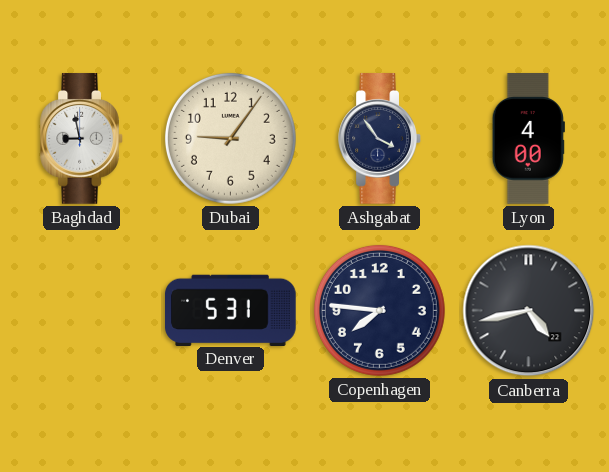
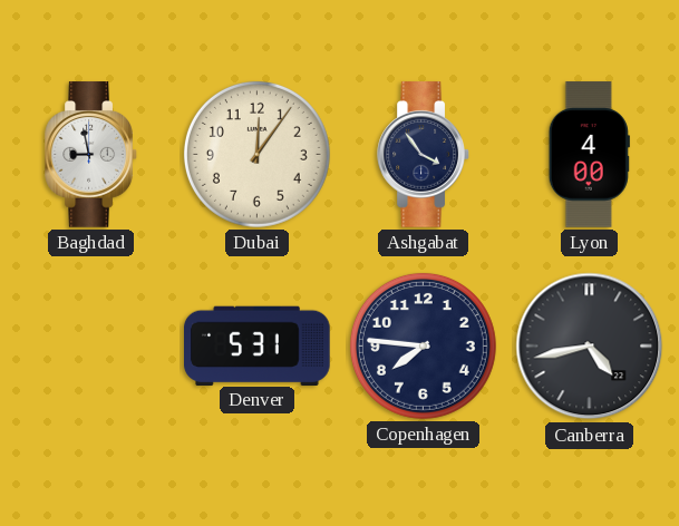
Dubai: 9:06 -> 12:06
